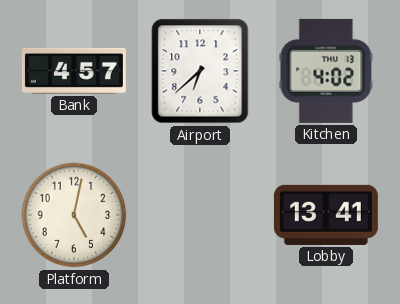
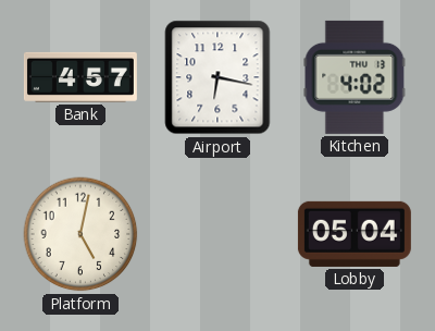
Airport: 6:38 -> 6:17
Lobby: 13:41 -> 05:04
